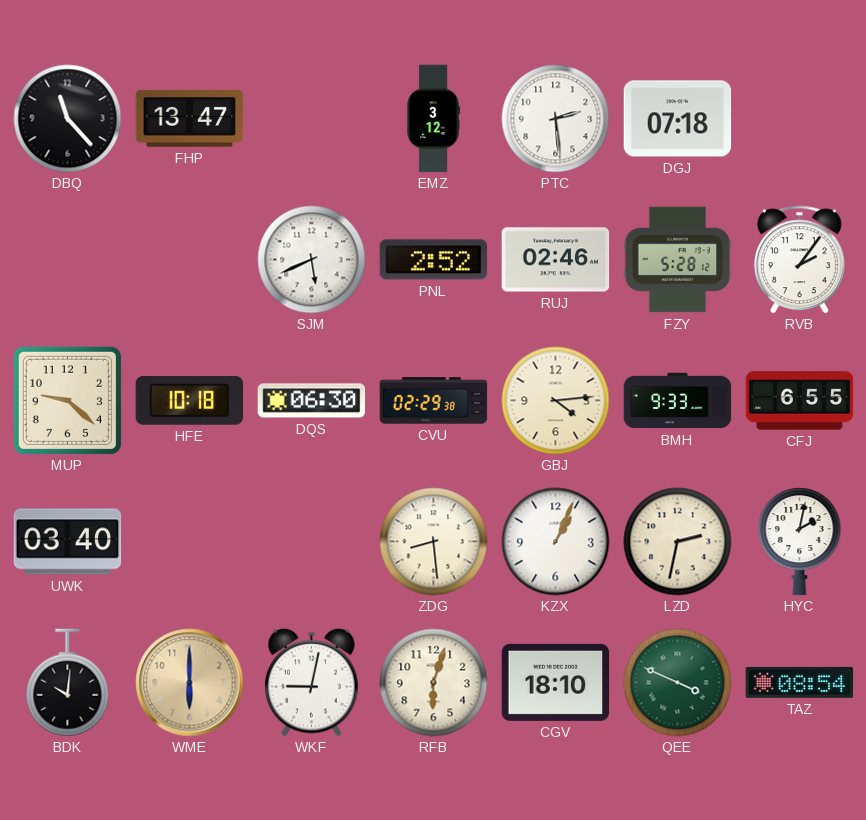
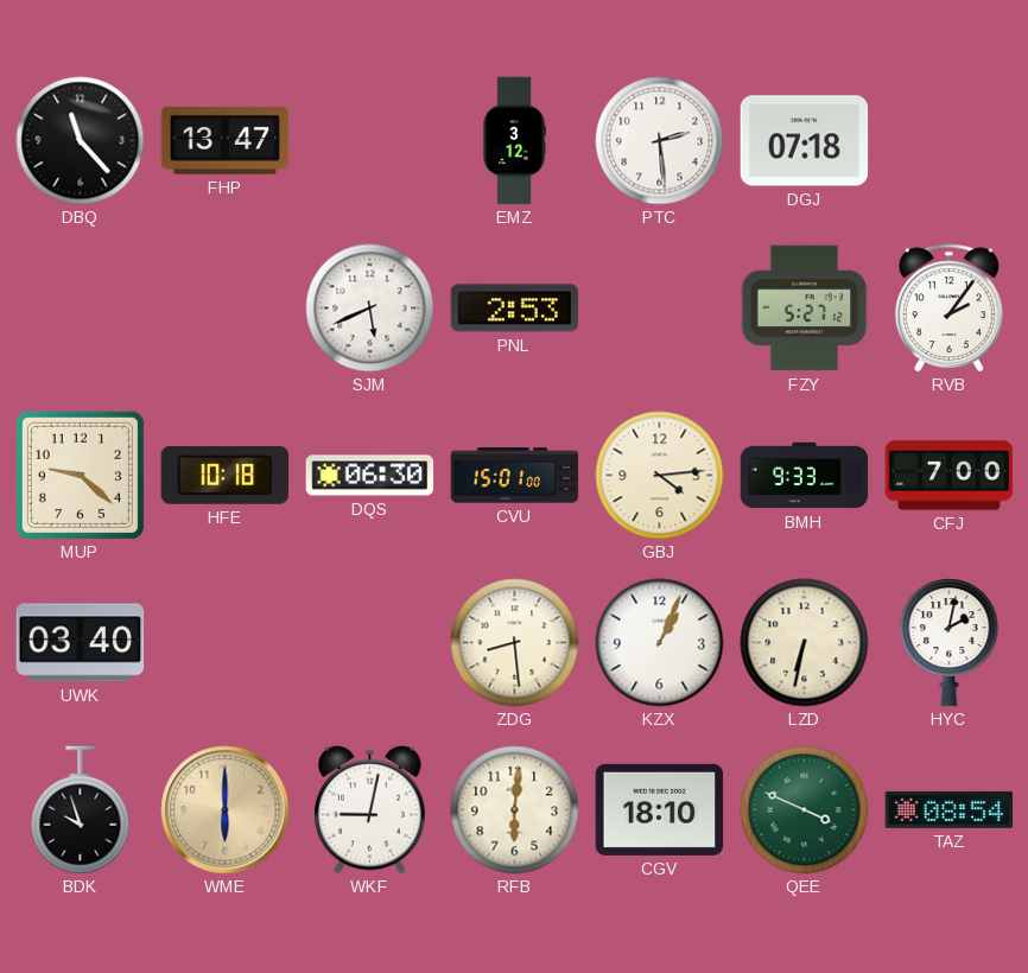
PNL: 2:52 -> 2:53
RUJ: 02:46 -> none
FZY: 5:28 -> 5:27
CVU: 02:29 -> 15:01
CFJ: 6:55 -> 7:00
LZD: 2:32 -> 6:32
BDK: 10:01 -> 9:57
RFB: 6:03 -> 6:01
